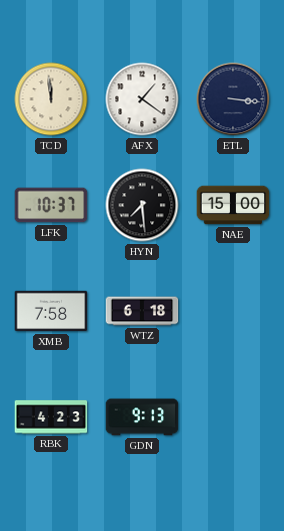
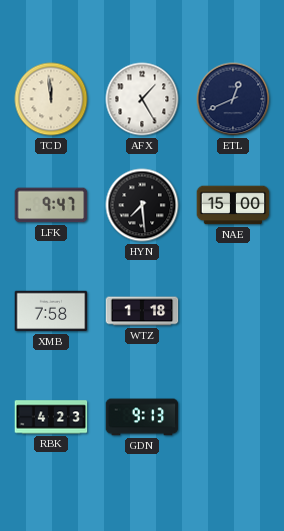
AFX: 1:21 -> 1:25
ETL: 3:16 -> 12:41
LFK: 10:37 -> 9:47
WTZ: 6:18 -> 1:18
